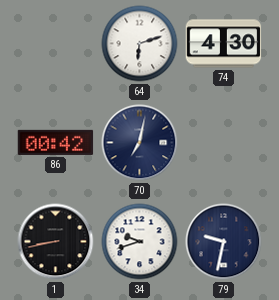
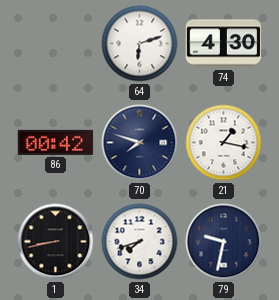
70: 7:02 -> 7:48
21: none -> 1:17
34: 9:42 -> 7:42
